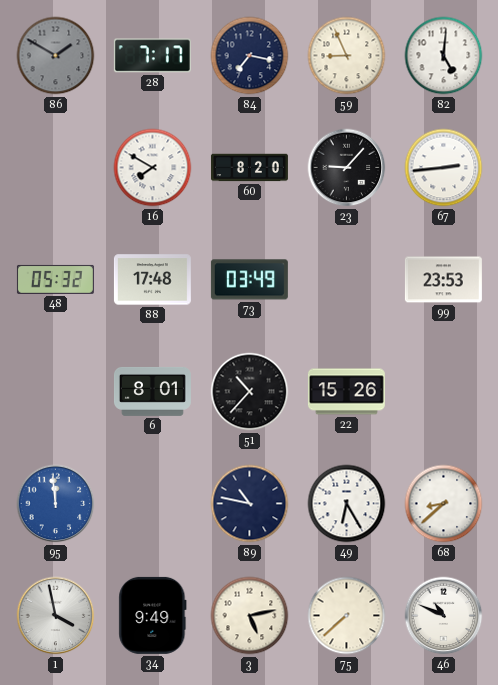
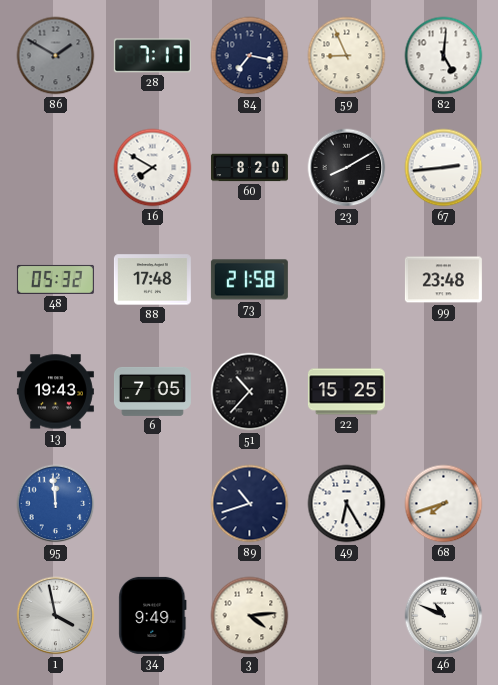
23: 9:07 -> 8:10
73: 03:49 -> 21:58
99: 23:53 -> 23:48
13: none -> 19:43
6: 8:01 -> 7:05
22: 15:26 -> 15:25
89: 10:47 -> 10:42
68: 8:38 -> 7:42
3: 5:13 -> 4:14
75: 7:38 -> none
